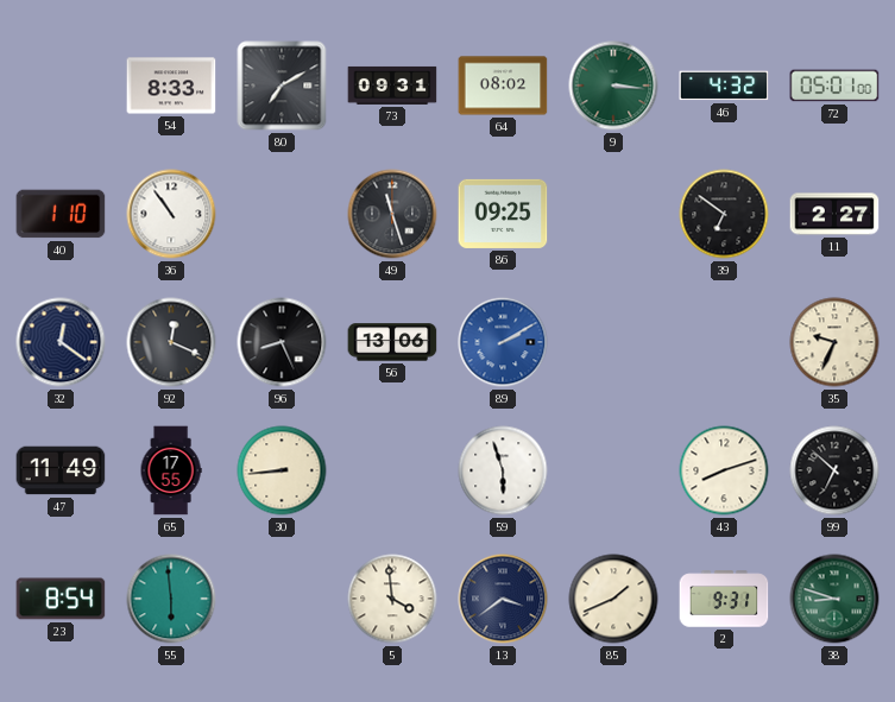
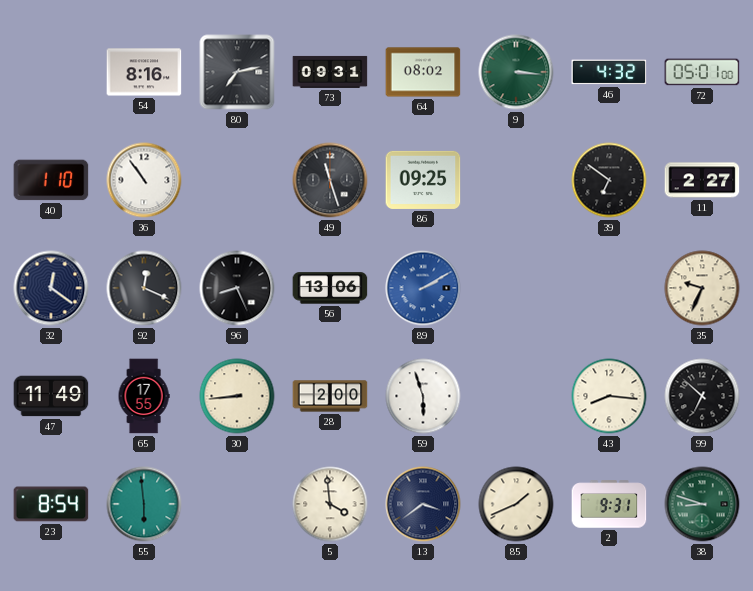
54: 8:33 -> 8:16
80: 7:10 -> 7:13
28: none -> 2:00
43: 8:12 -> 8:16
